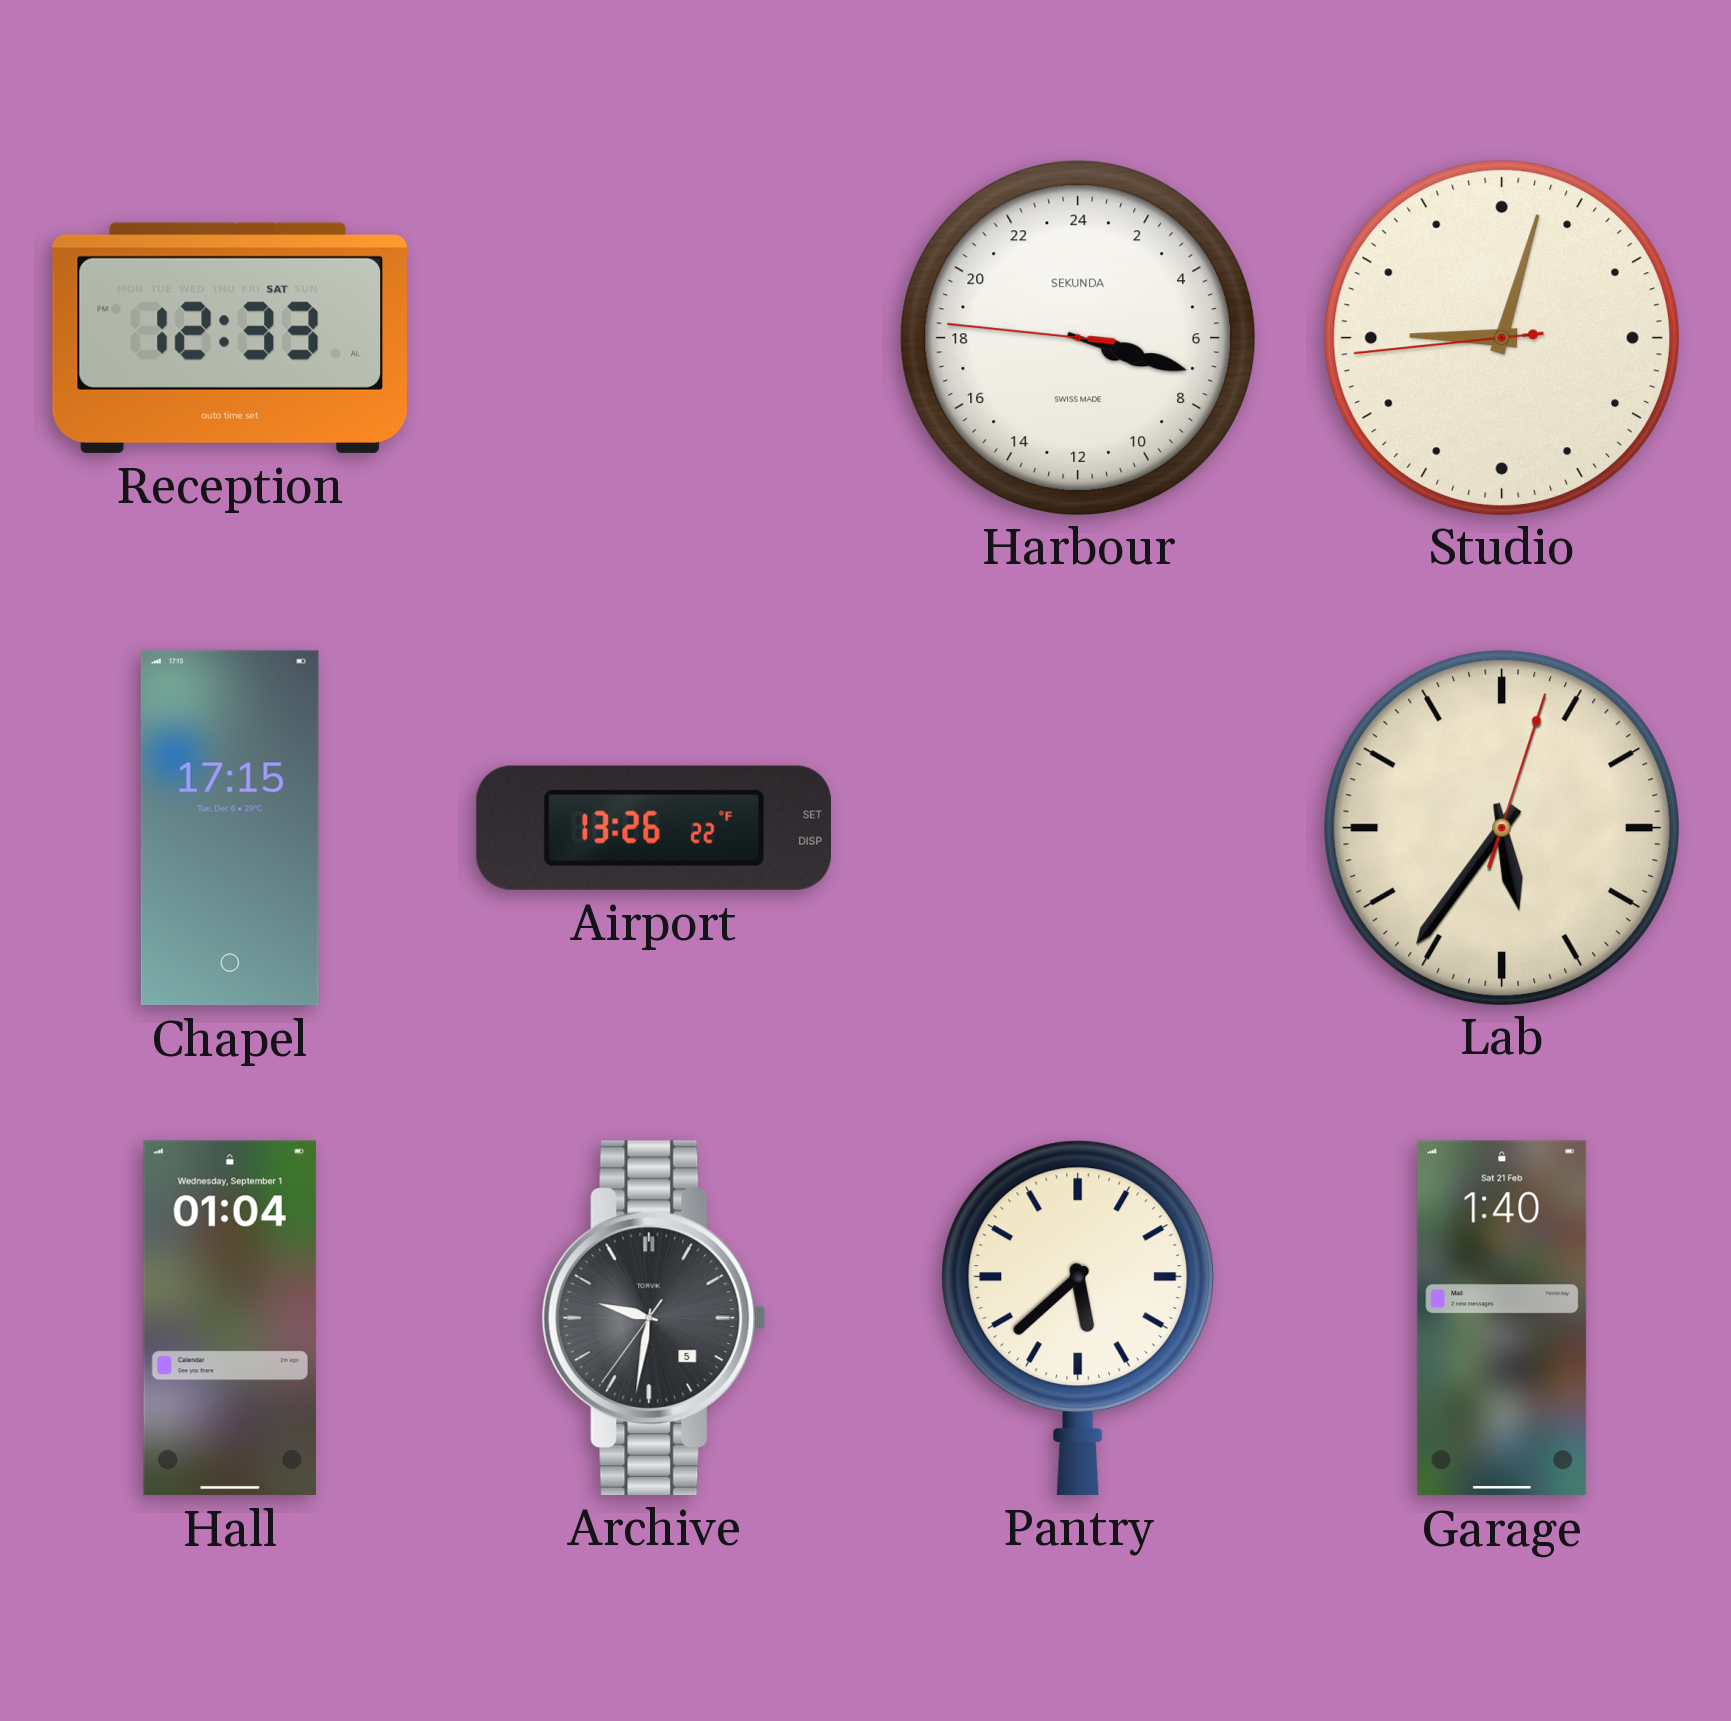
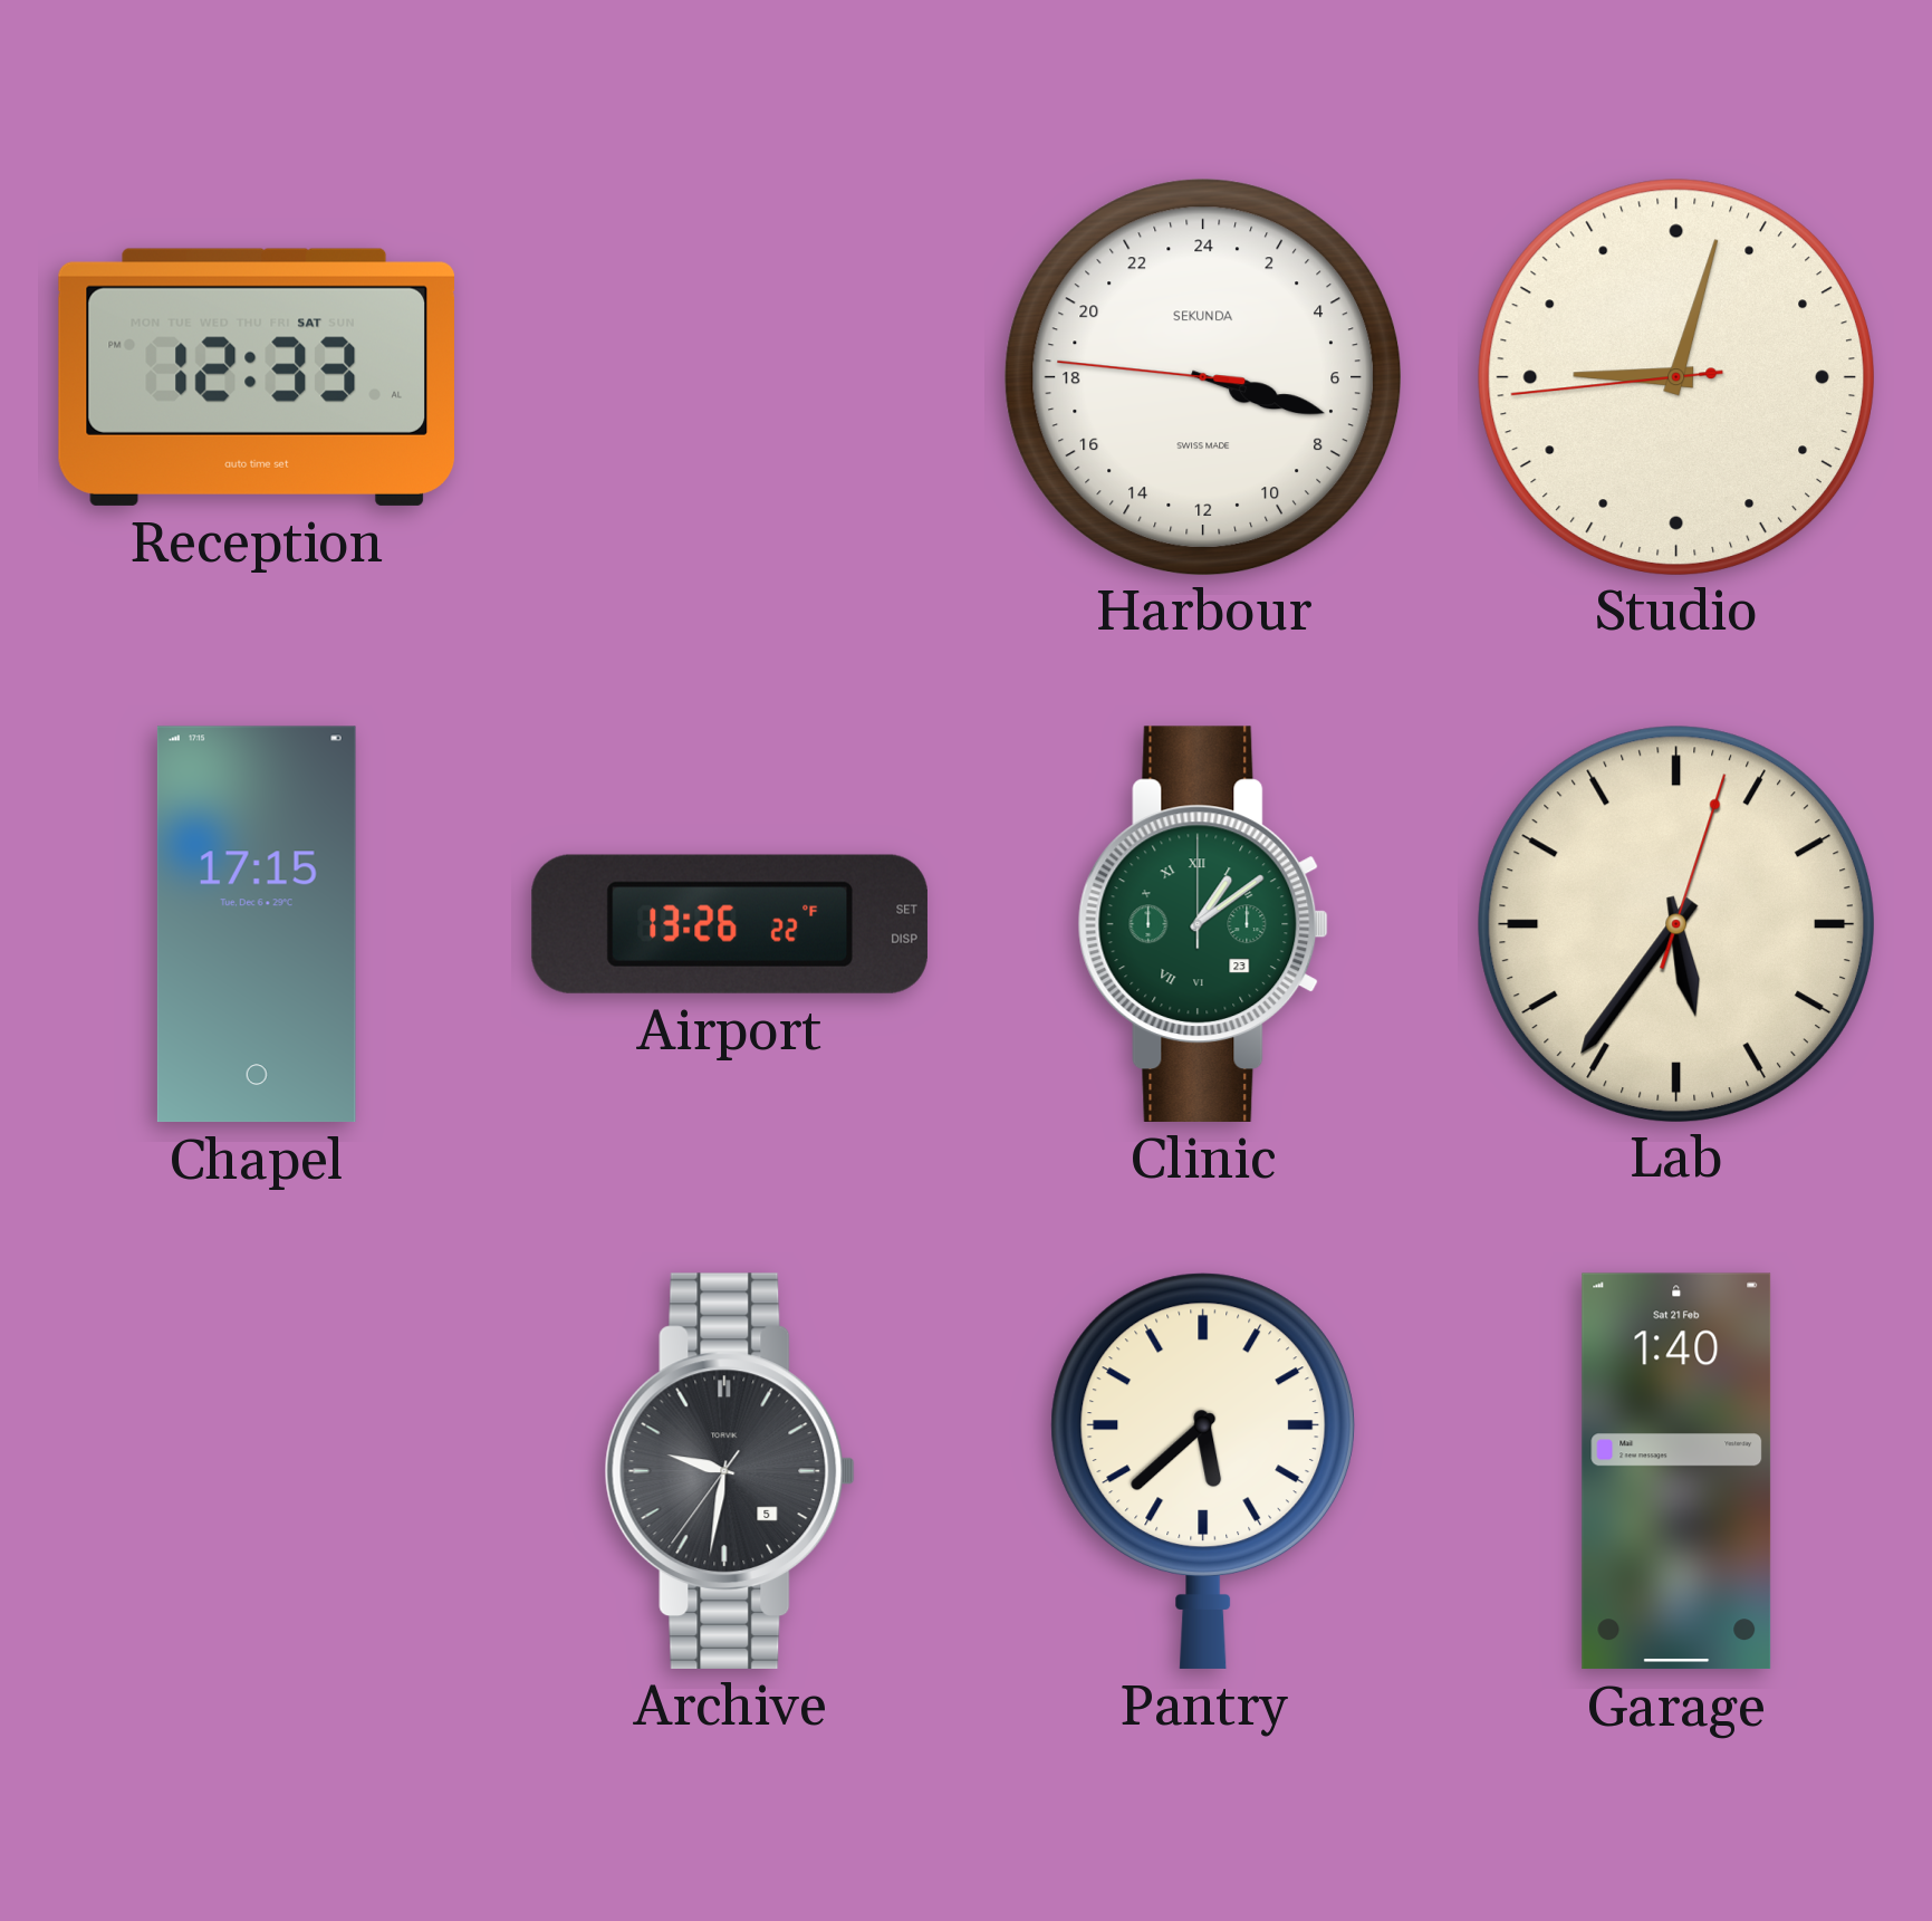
Clinic: none -> 1:09
Hall: 01:04 -> none
